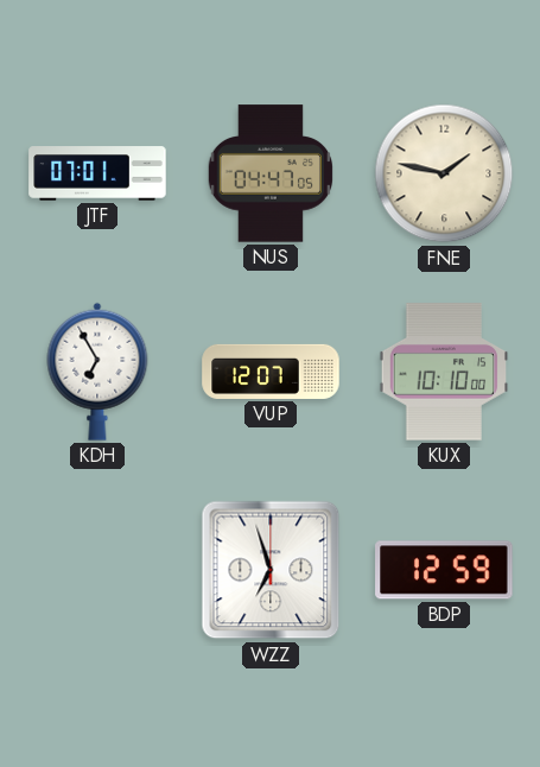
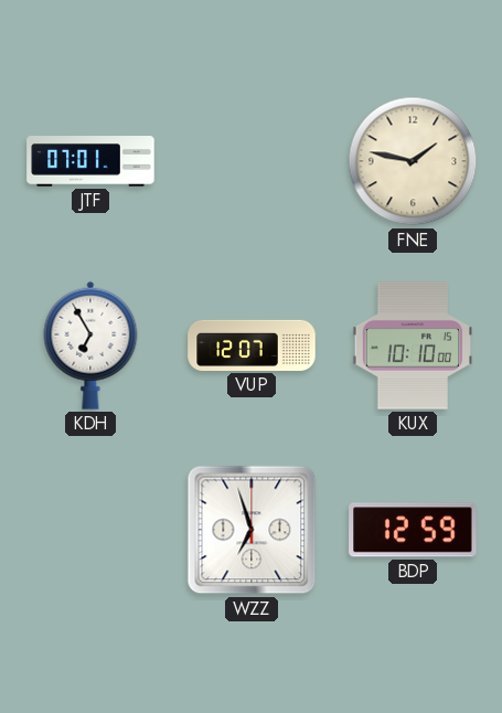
NUS: 04:47 -> none
